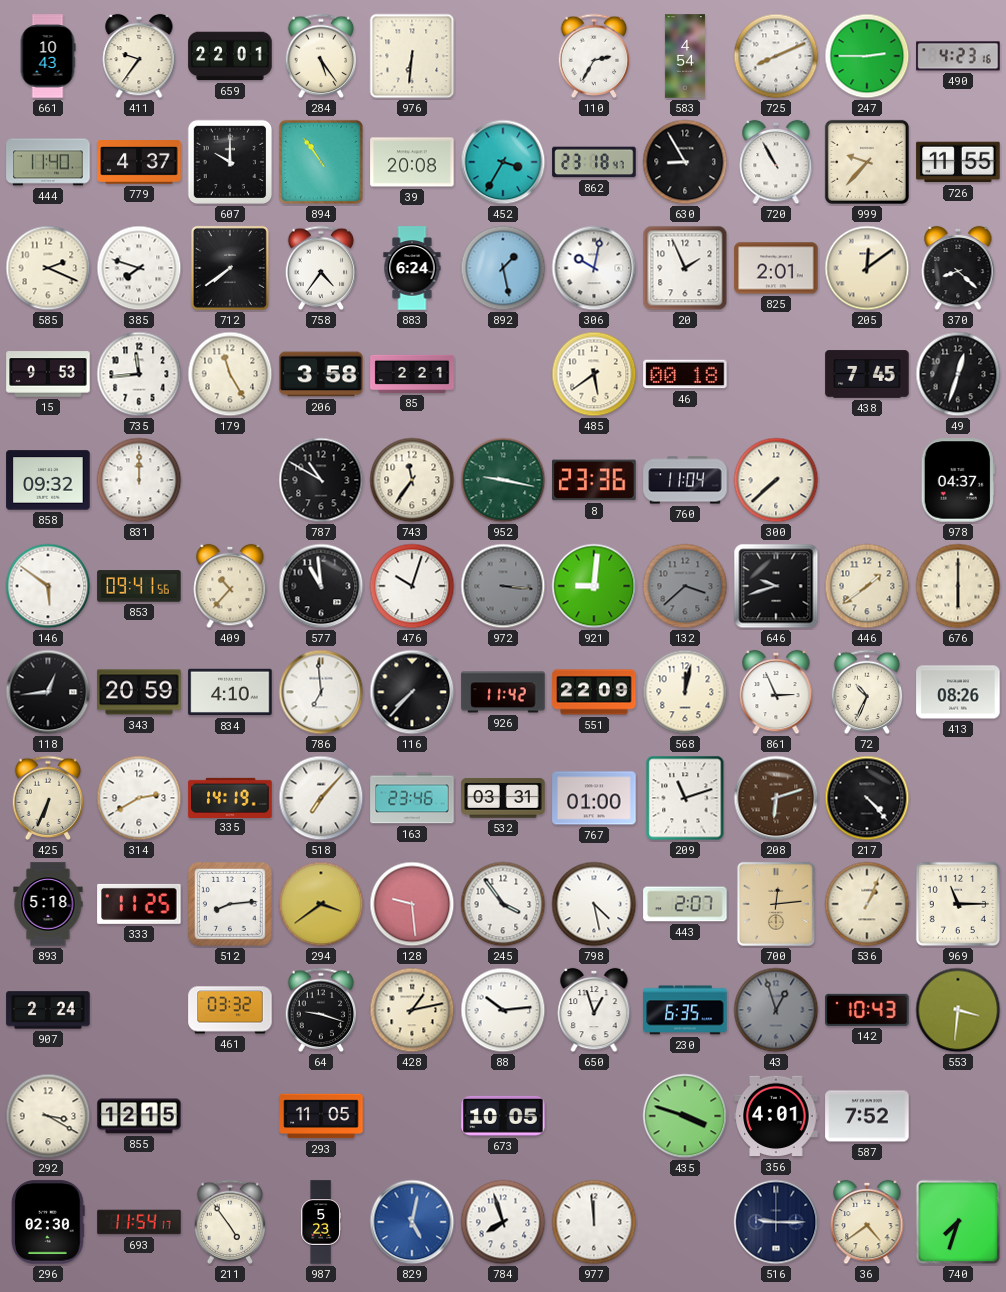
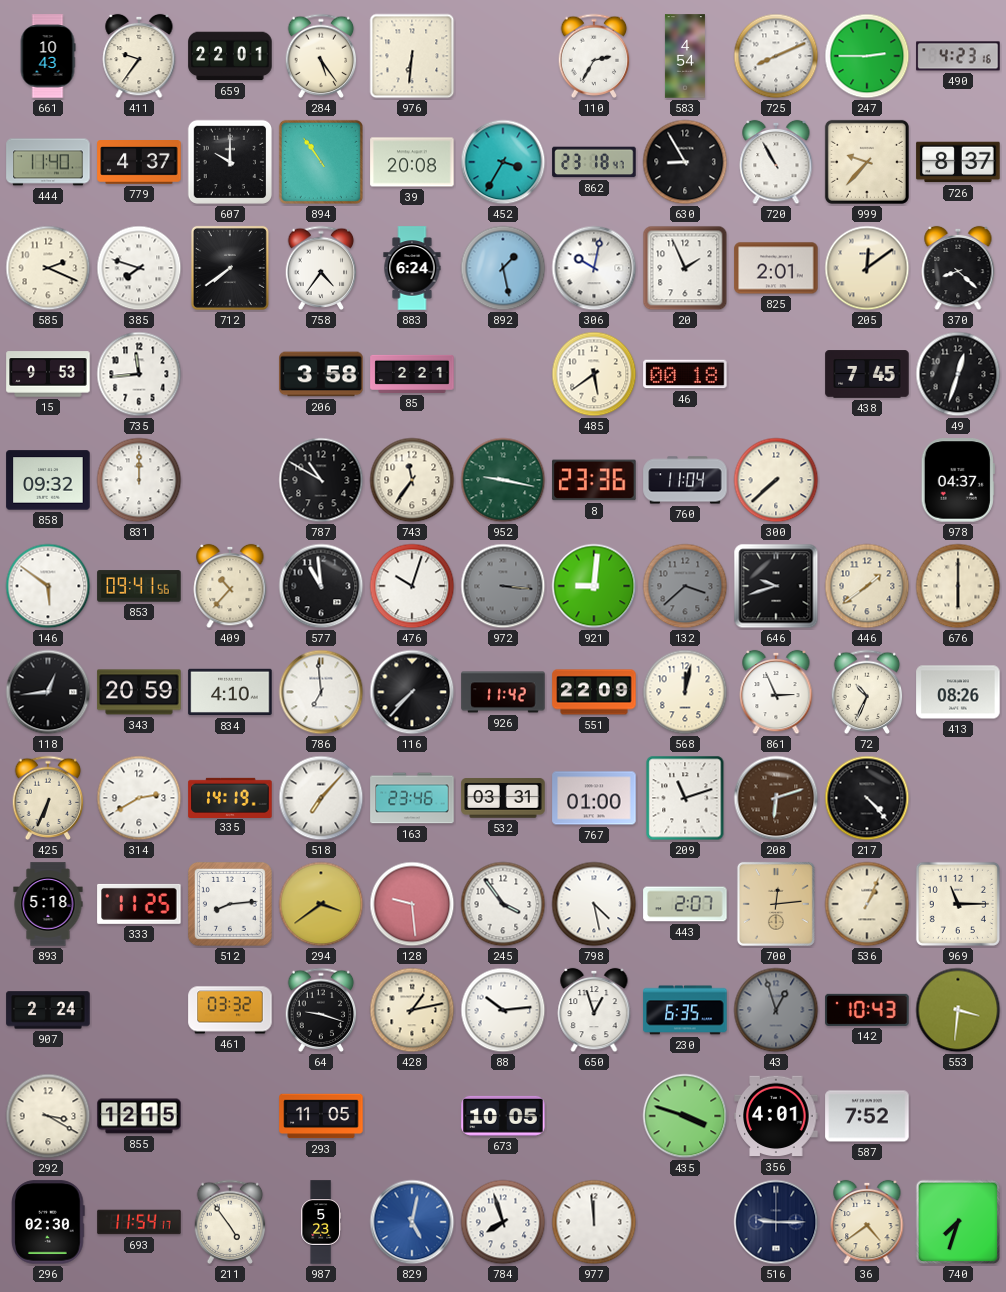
726: 11:55 -> 8:37
179: 11:25 -> none
